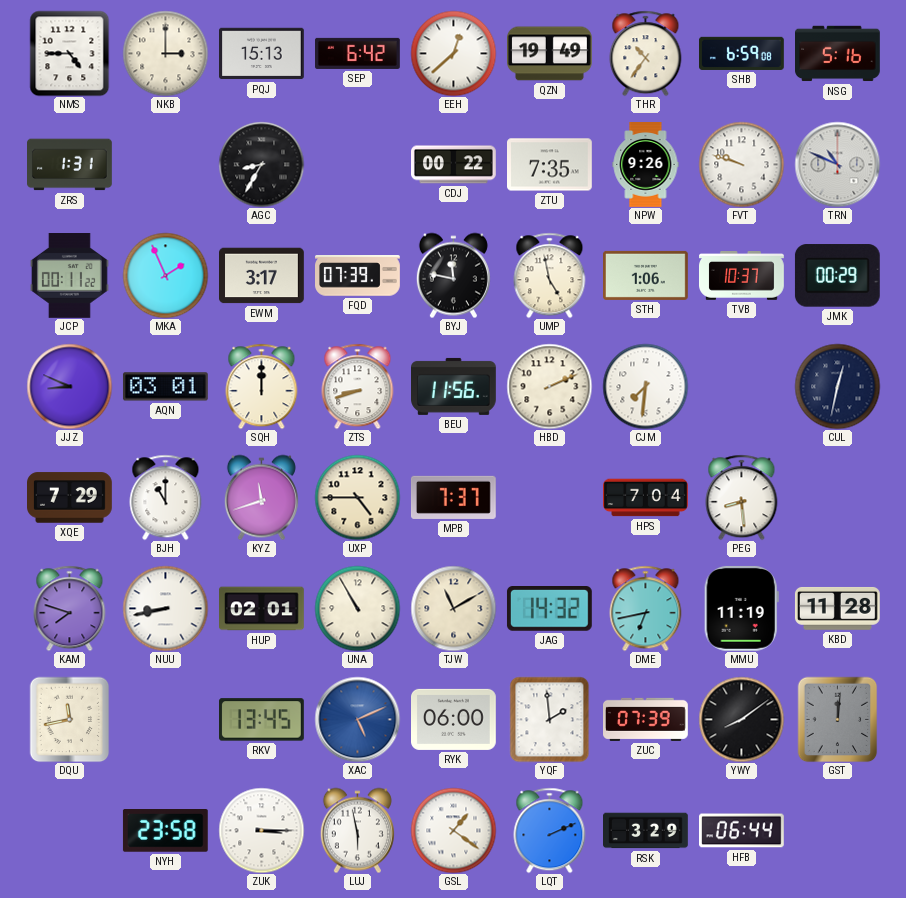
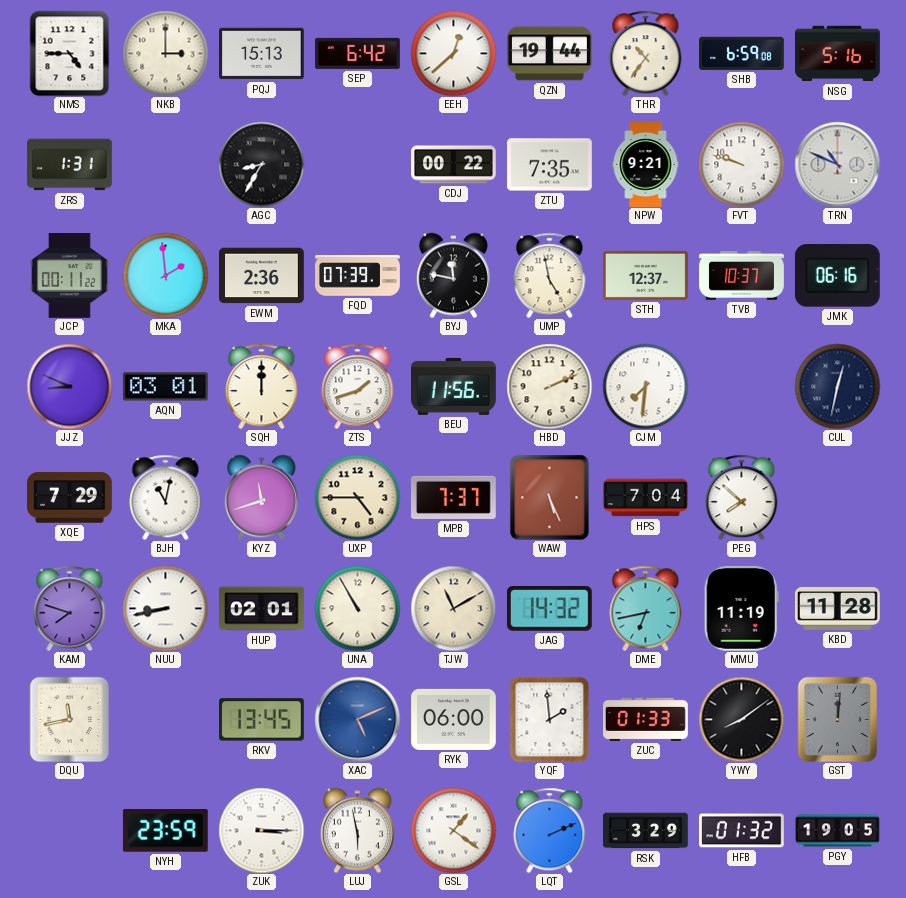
QZN: 19:49 -> 19:44
NPW: 9:26 -> 9:21
MKA: 1:56 -> 1:59
EWM: 3:17 -> 2:36
STH: 1:06 -> 12:37
JMK: 00:29 -> 06:16
ZTS: 8:42 -> 1:42
BJH: 11:00 -> 11:02
WAW: none -> 5:26
PEG: 8:29 -> 7:52
ZUC: 07:39 -> 01:33
NYH: 23:58 -> 23:59
HFB: 06:44 -> 01:32
PGY: none -> 19:05
